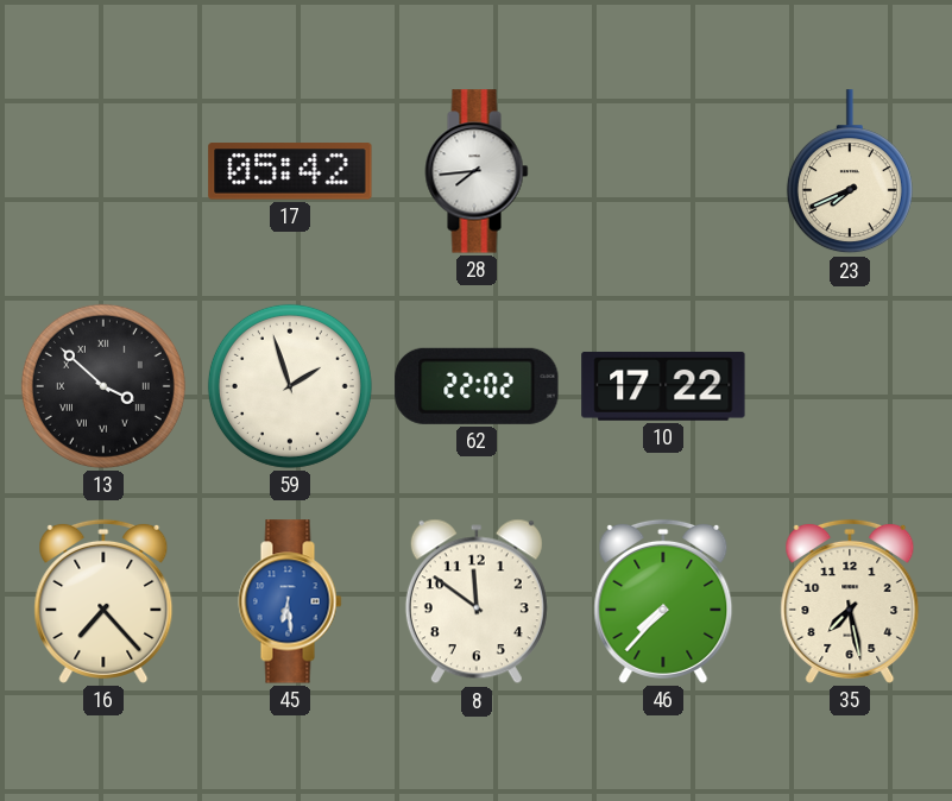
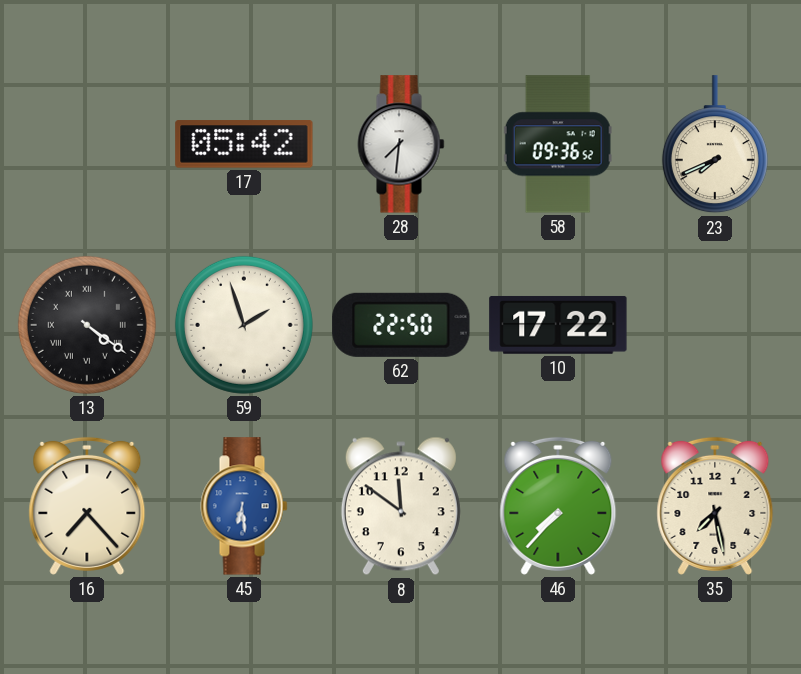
28: 7:44 -> 7:31
58: none -> 09:36
13: 3:52 -> 4:21
62: 22:02 -> 22:50
